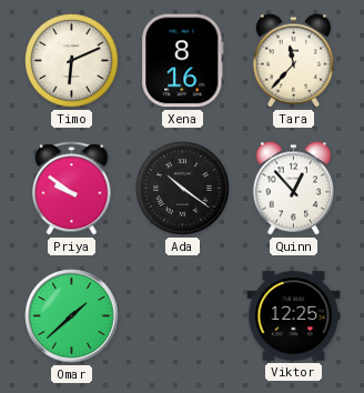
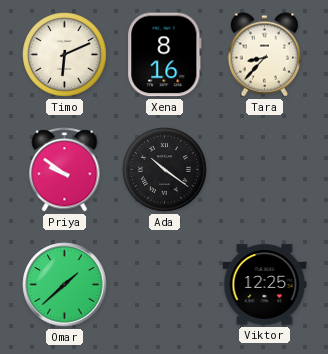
Tara: 11:37 -> 8:37
Quinn: 12:53 -> none
